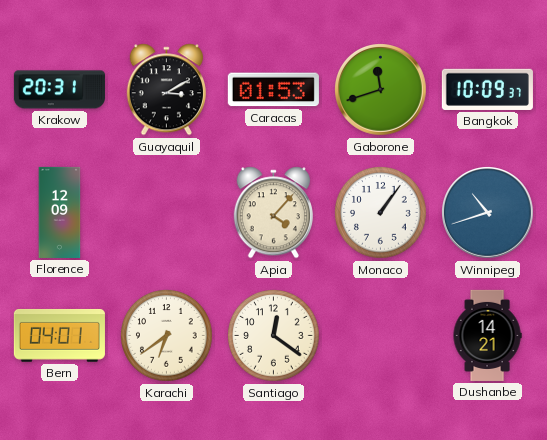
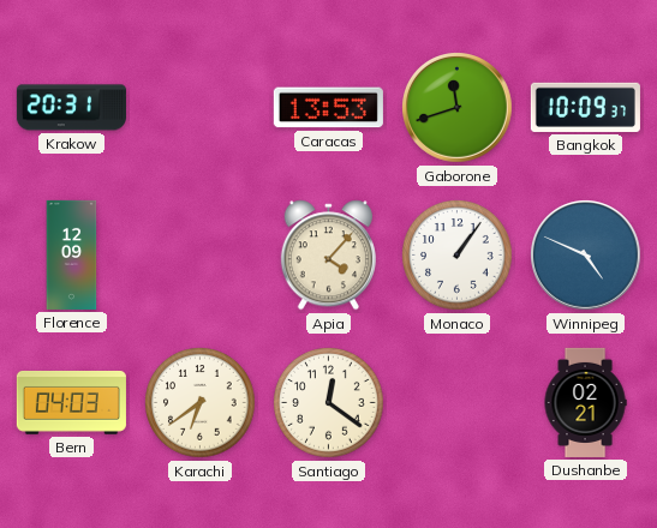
Guayaquil: 3:10 -> none
Caracas: 01:53 -> 13:53
Winnipeg: 10:42 -> 4:49
Bern: 04:01 -> 04:03
Dushanbe: 14:21 -> 02:21
